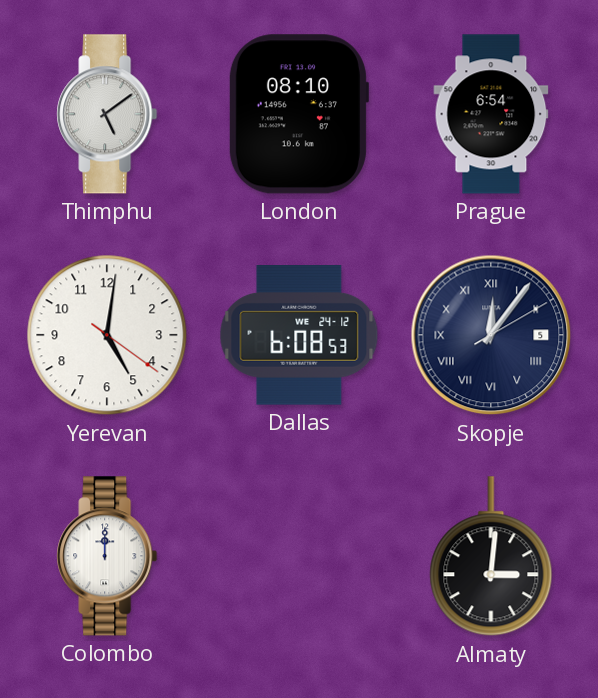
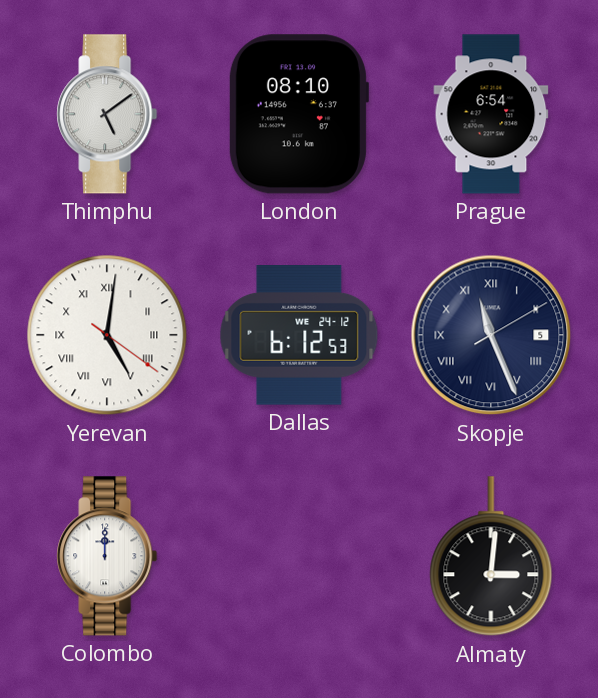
Yerevan numerals: Arabic -> Roman
Dallas: 6:08 -> 6:12
Skopje: 12:06 -> 11:26
